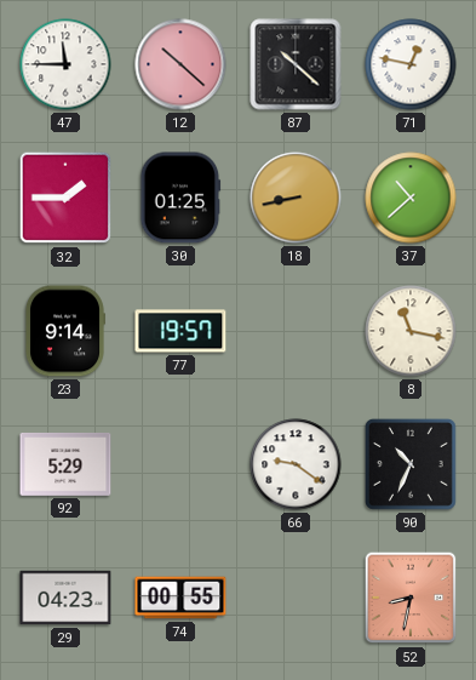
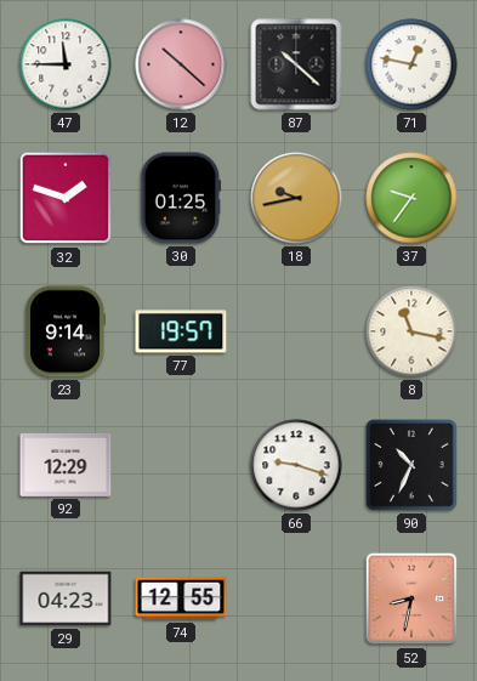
32: 1:45 -> 1:48
18: 8:43 -> 9:43
37: 10:38 -> 9:36
92: 5:29 -> 12:29
66: 9:21 -> 9:18
74: 00:55 -> 12:55
